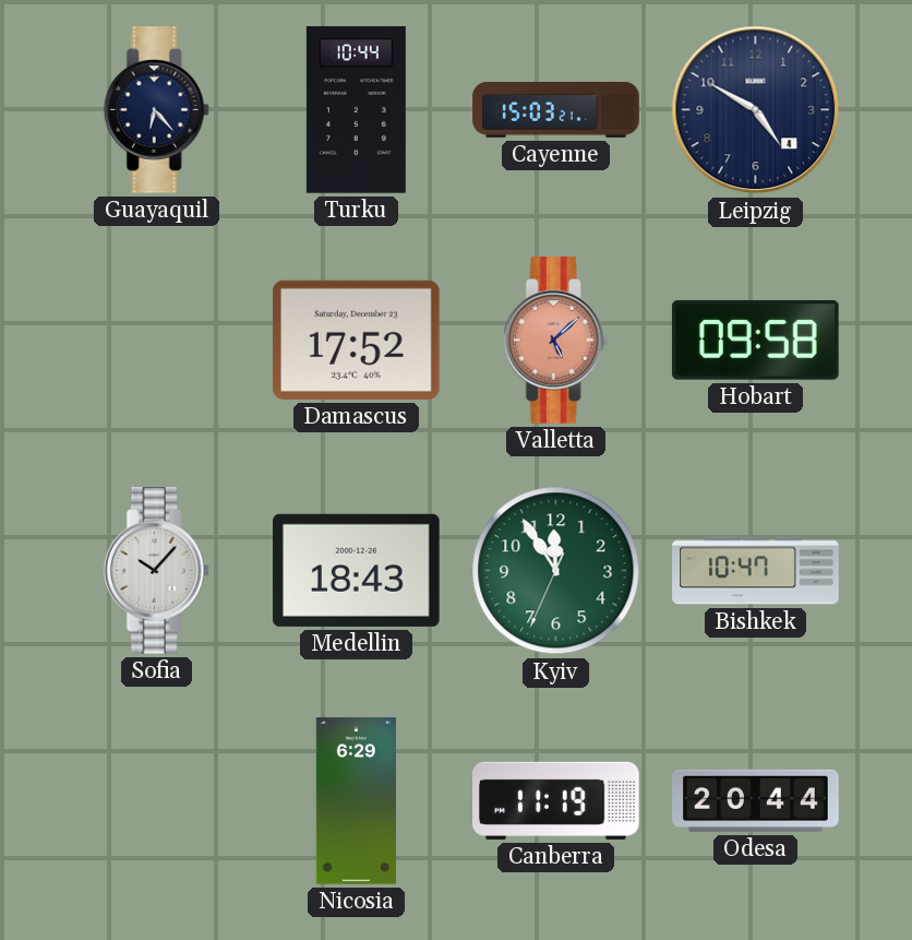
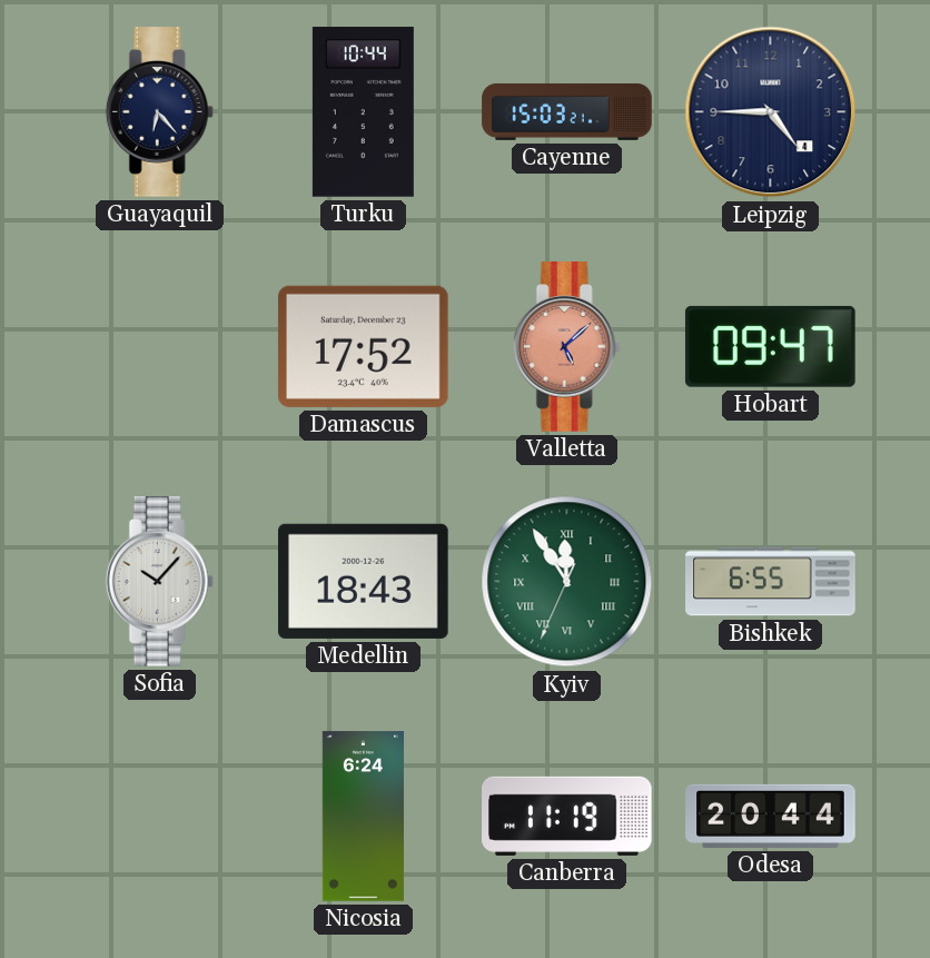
Leipzig: 4:50 -> 4:45
Hobart: 09:58 -> 09:47
Kyiv numerals: Arabic -> Roman
Bishkek: 10:47 -> 6:55
Nicosia: 6:29 -> 6:24
